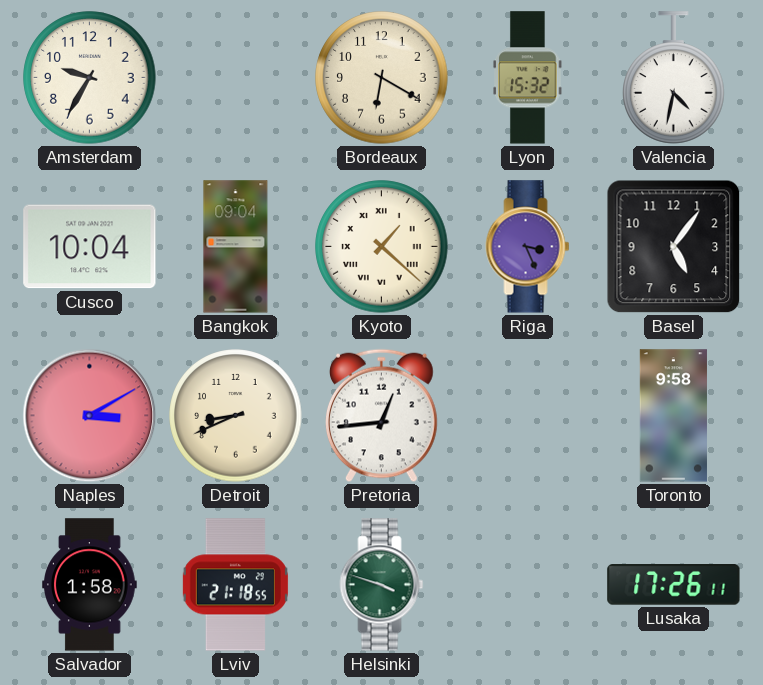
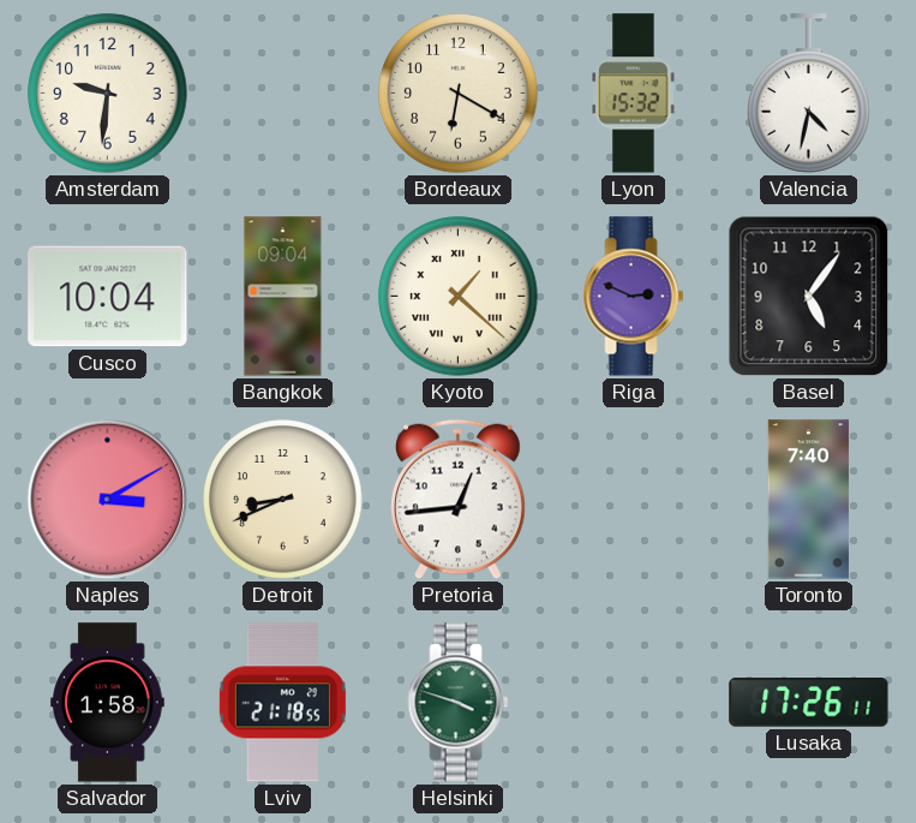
Amsterdam: 9:35 -> 9:31
Riga: 3:26 -> 2:49
Toronto: 9:58 -> 7:40
